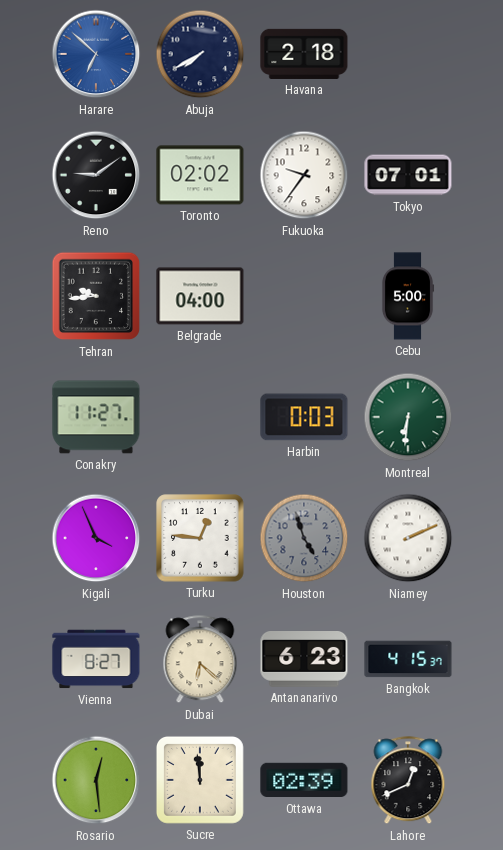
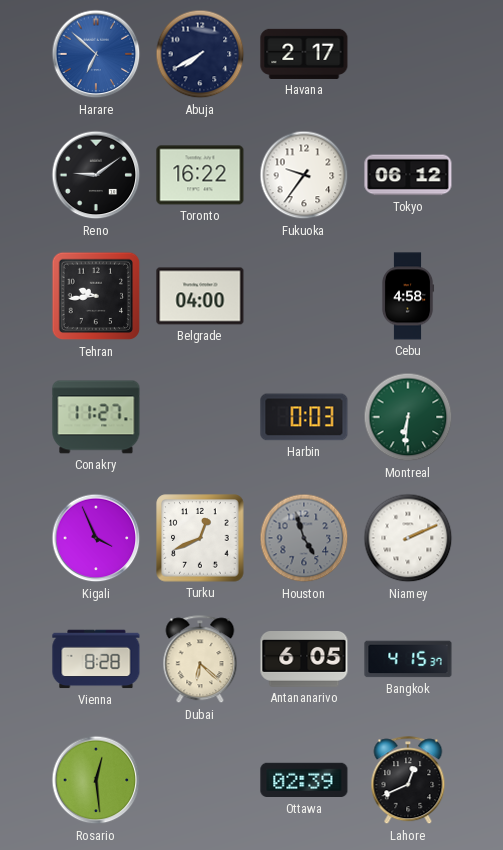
Havana: 2:18 -> 2:17
Toronto: 02:02 -> 16:22
Tokyo: 07:01 -> 06:12
Cebu: 5:00 -> 4:58
Turku: 12:46 -> 12:41
Vienna: 8:27 -> 8:28
Antananarivo: 6:23 -> 6:05
Sucre: 11:59 -> none
